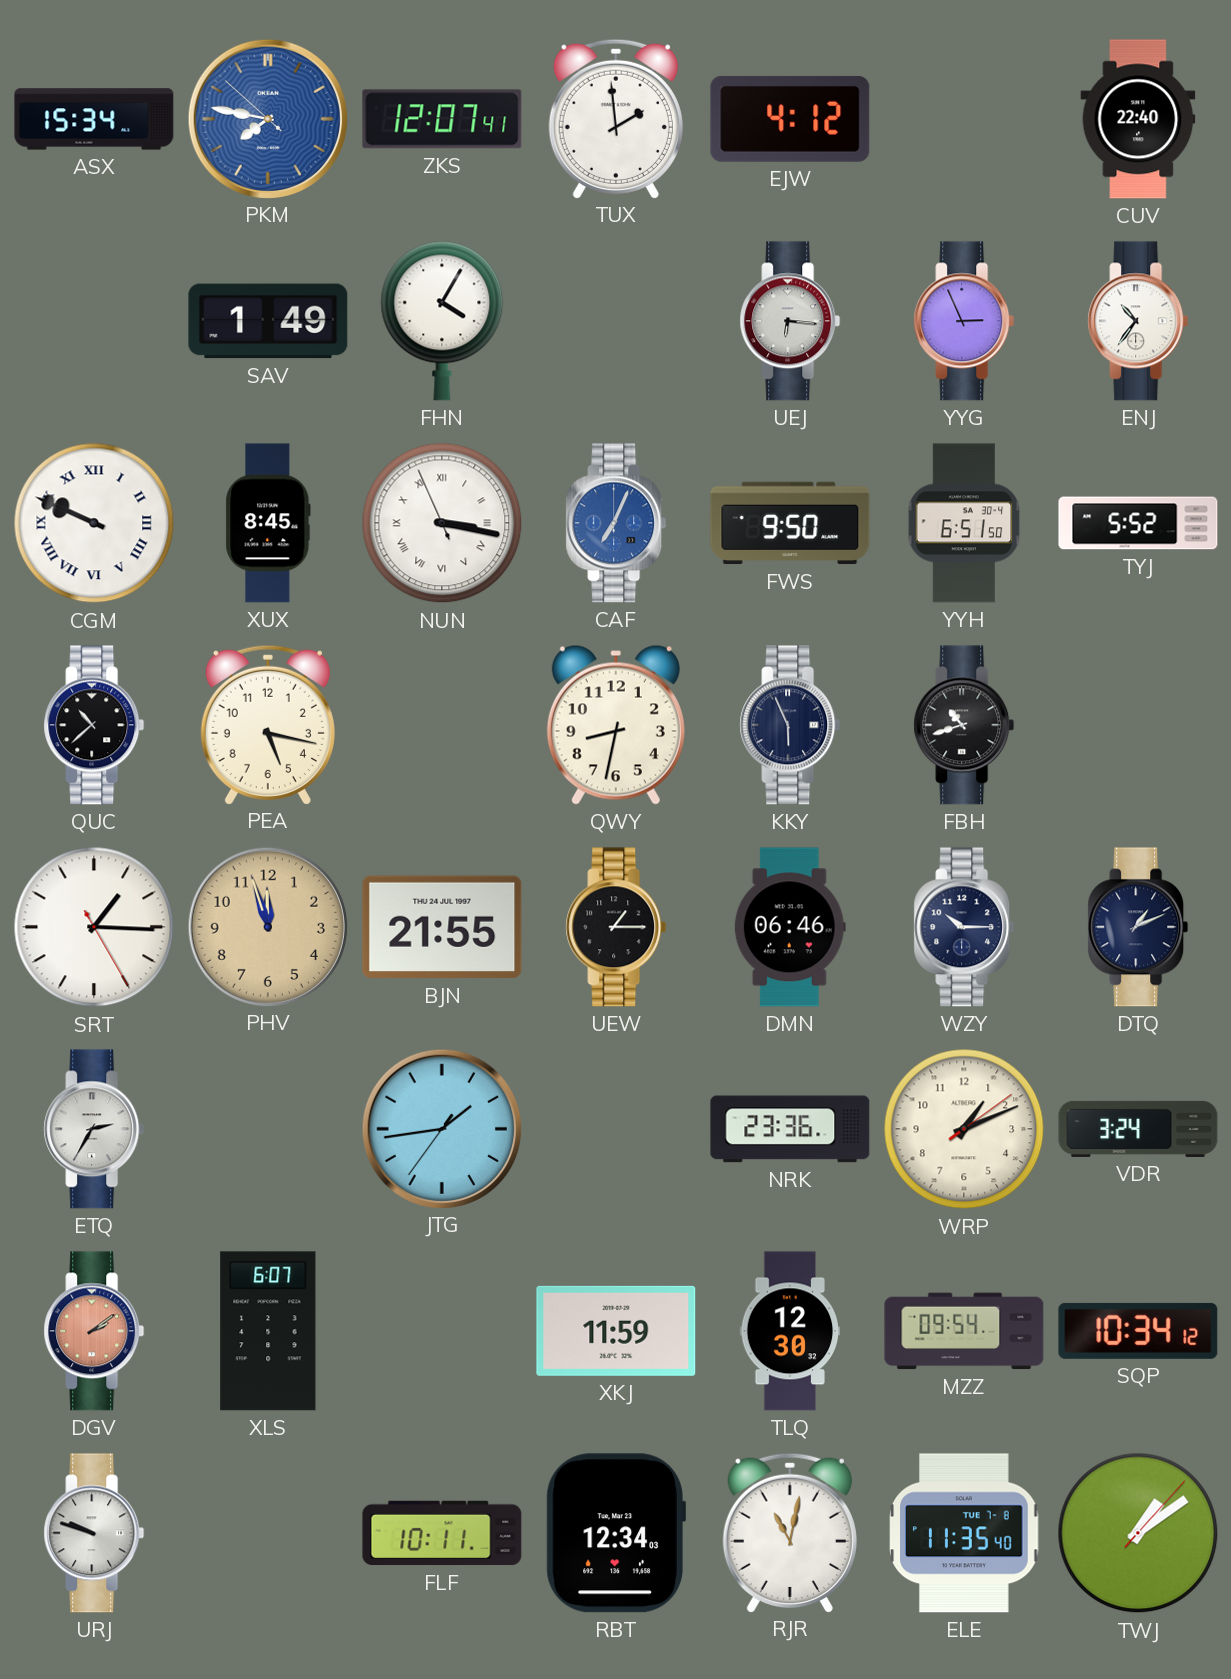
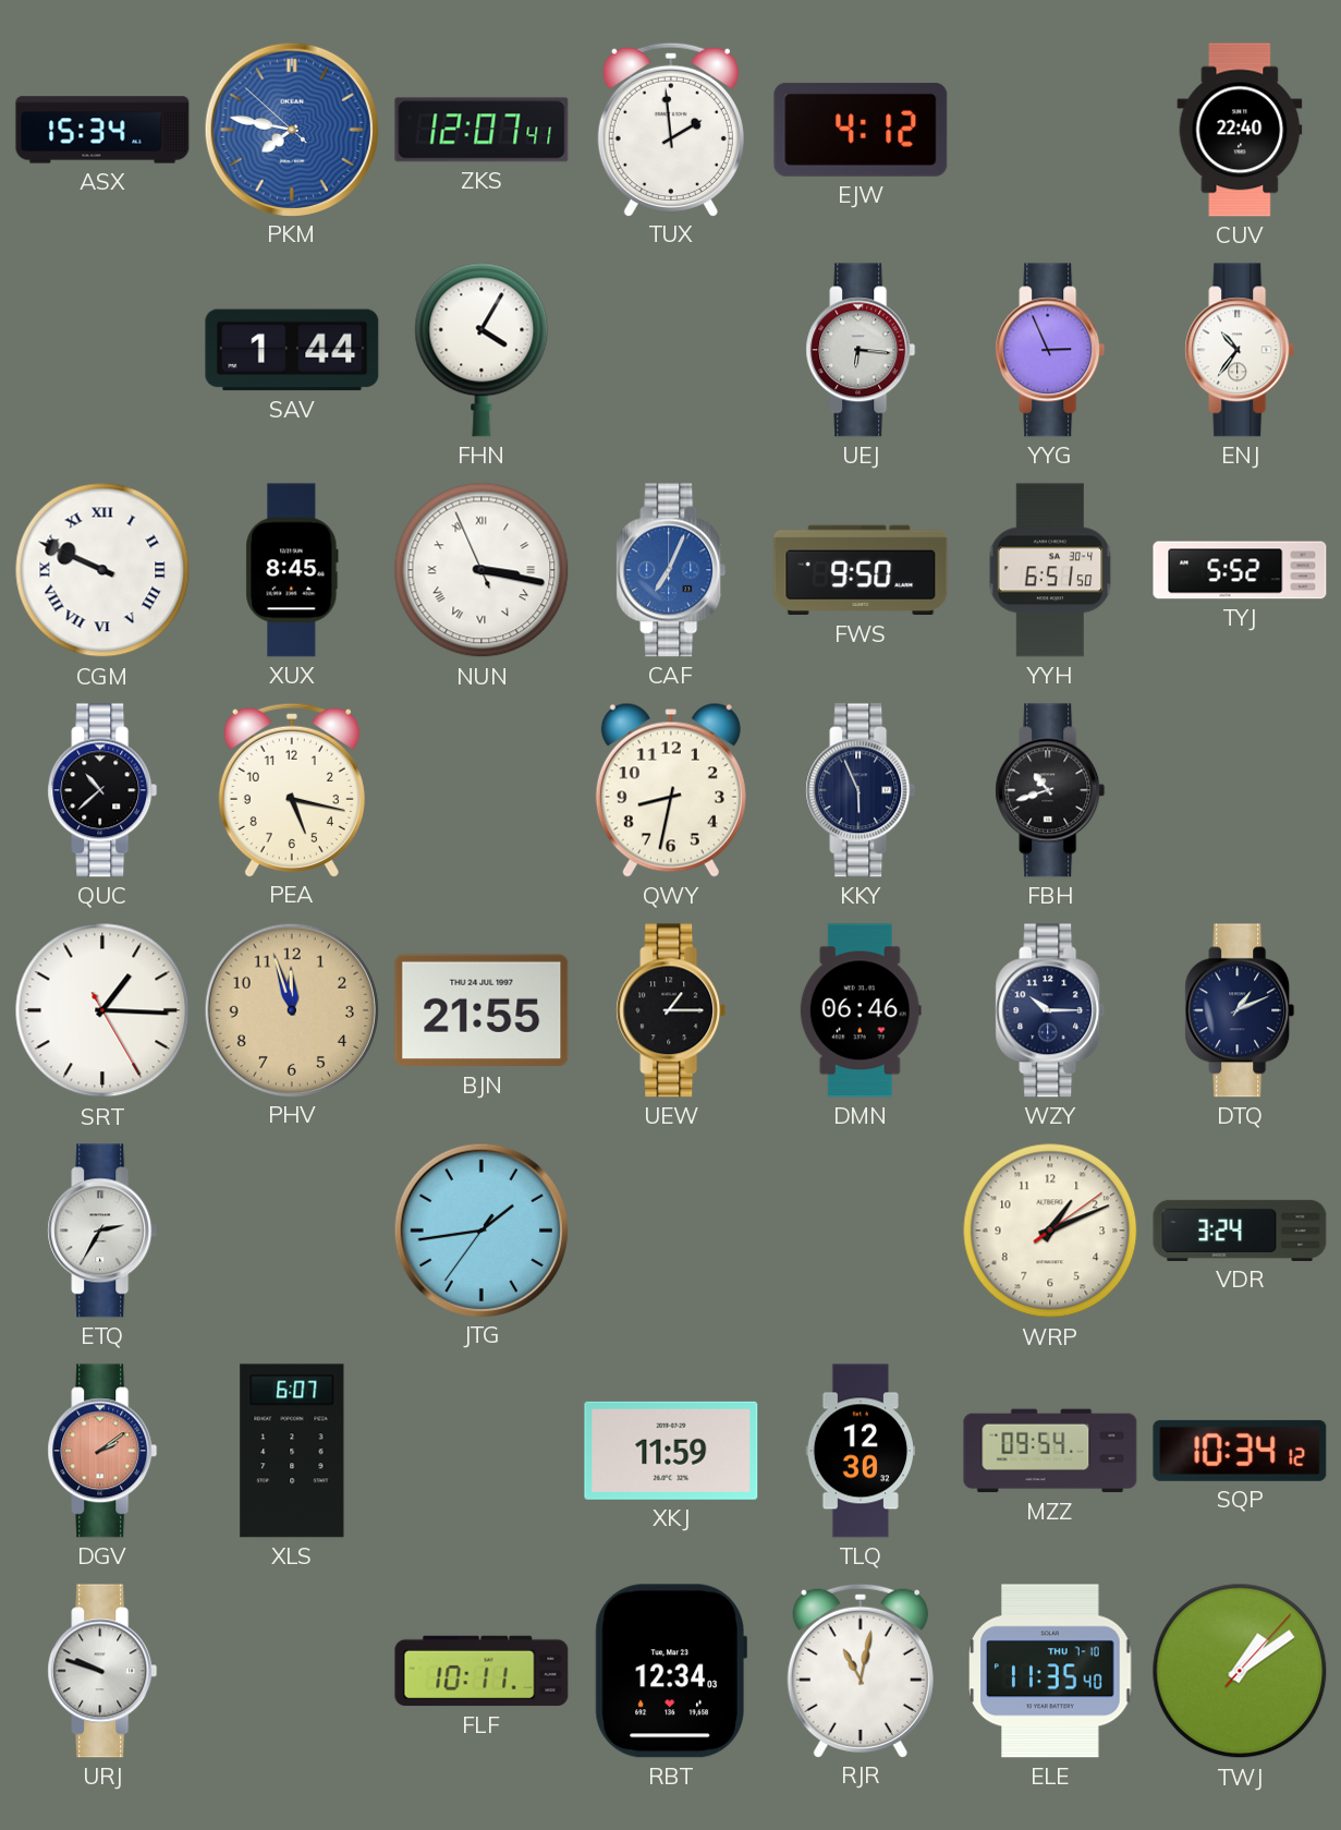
SAV: 1:49 -> 1:44
NRK: 23:36 -> none
ELE date: TUE 7-8 -> THU 7-10
